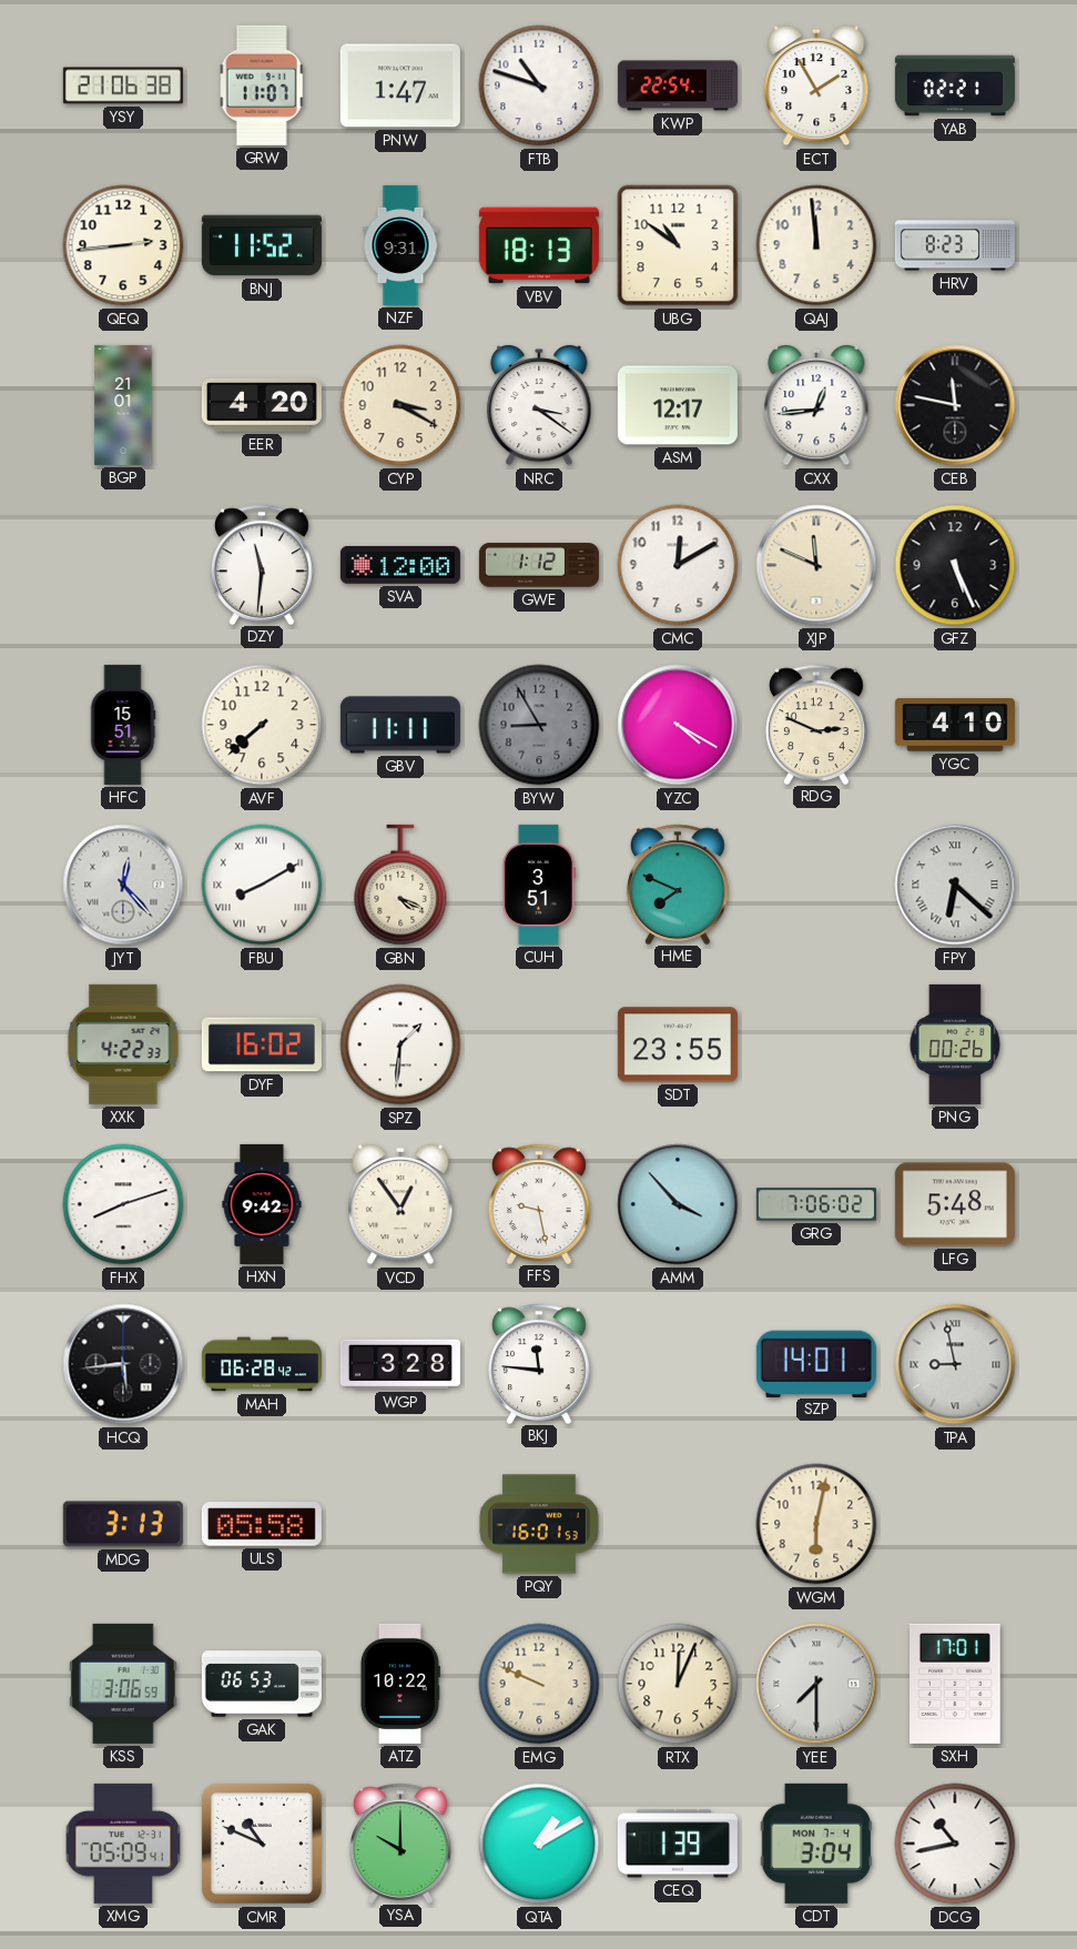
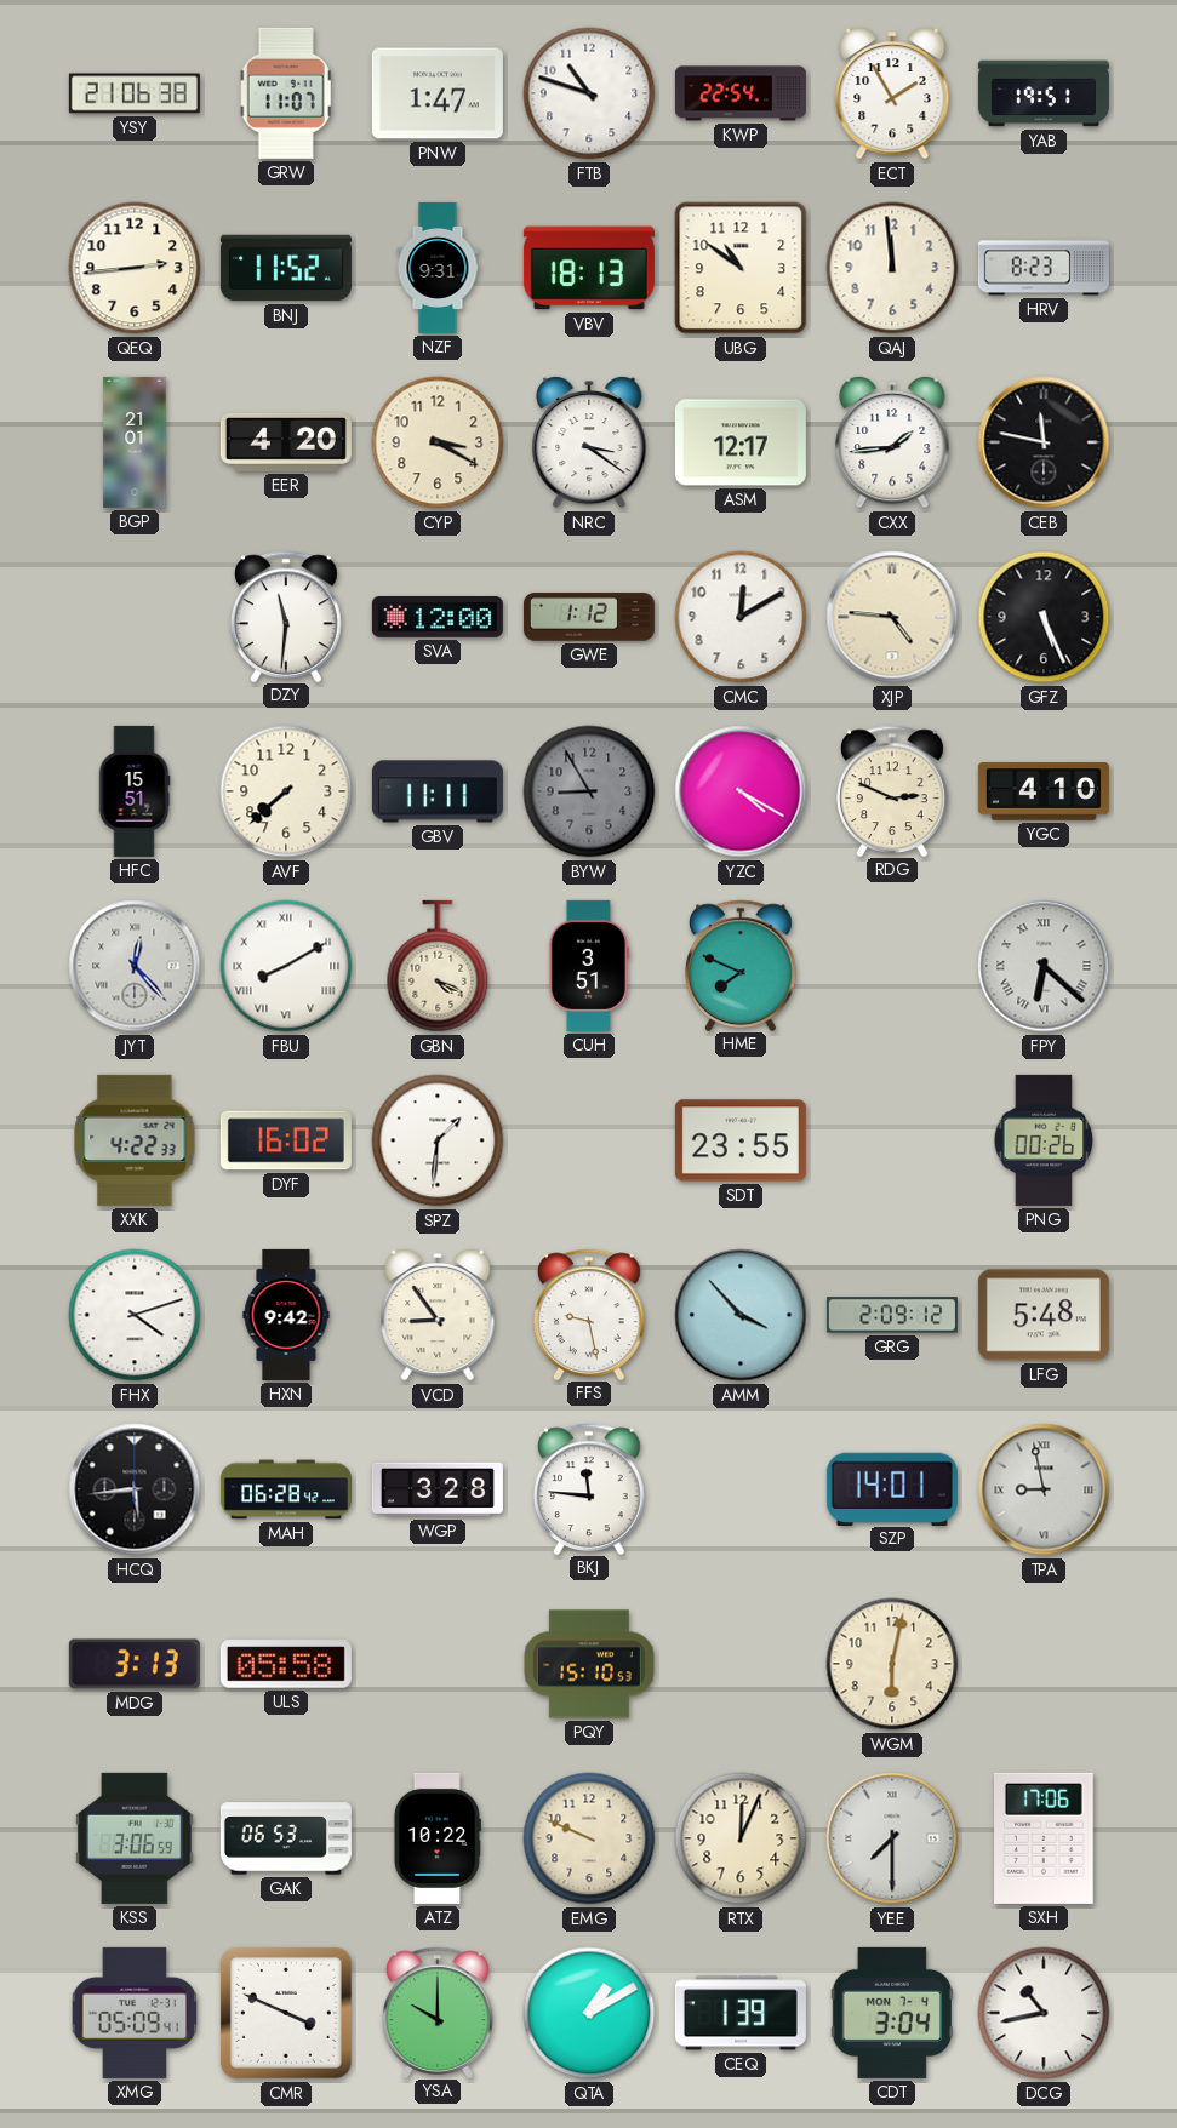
YAB: 02:21 -> 19:51
CXX: 12:44 -> 1:44
XJP: 11:49 -> 4:46
FHX: 8:12 -> 4:12
VCD: 12:54 -> 8:54
GRG: 7:06 -> 2:09
PQY: 16:01 -> 15:10
SXH: 17:01 -> 17:06
CMR: 10:49 -> 3:49
